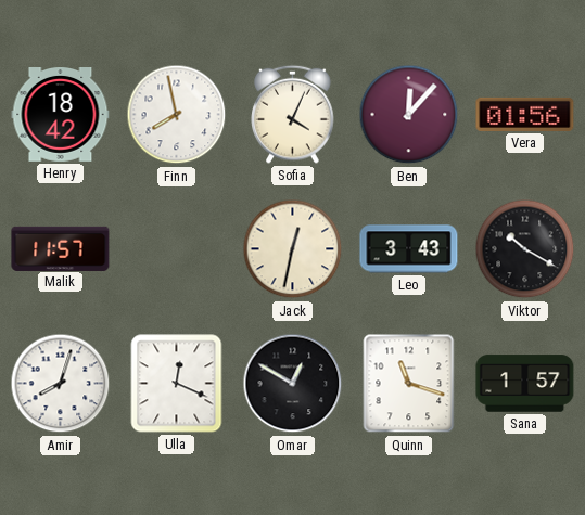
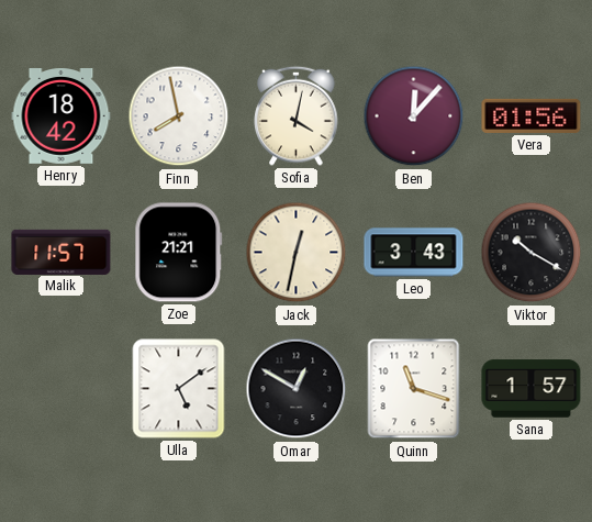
Sofia: 4:04 -> 4:02
Zoe: none -> 21:21
Amir: 8:03 -> none
Ulla: 12:19 -> 5:09
